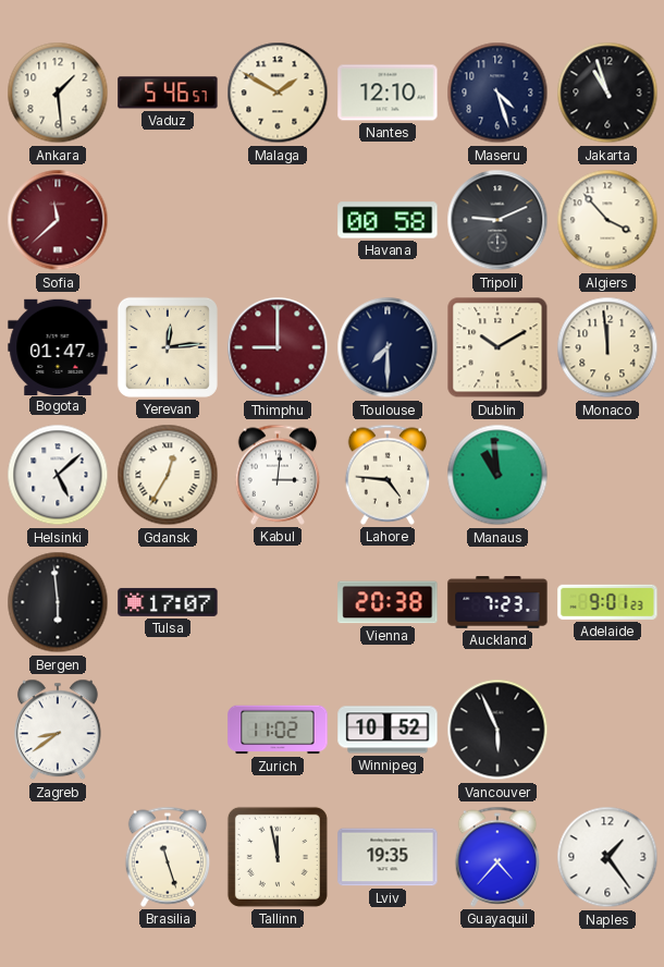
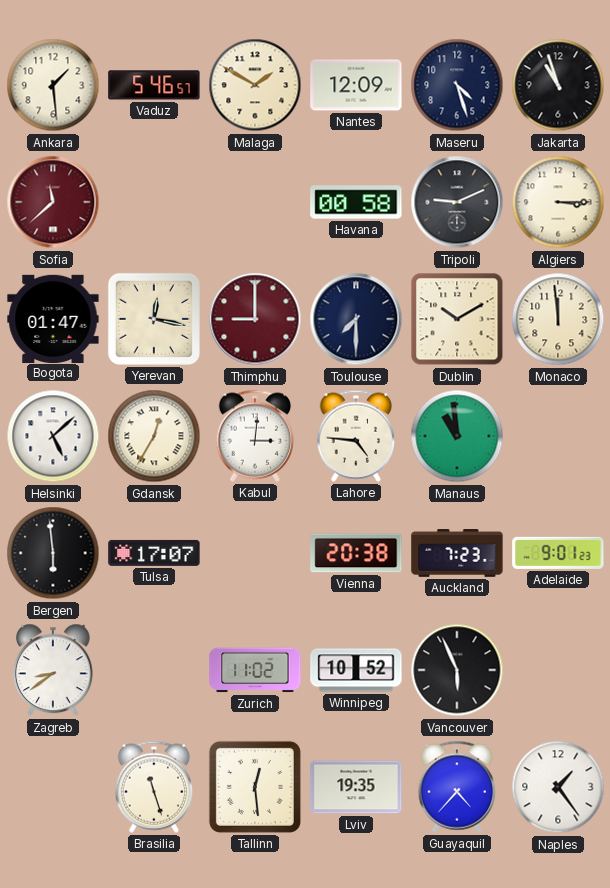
Nantes: 12:10 -> 12:09
Algiers: 3:53 -> 3:15
Yerevan: 12:14 -> 12:17
Tallinn: 11:58 -> 12:29
